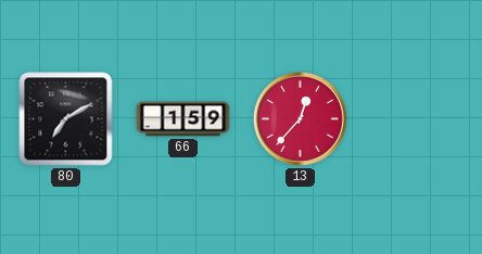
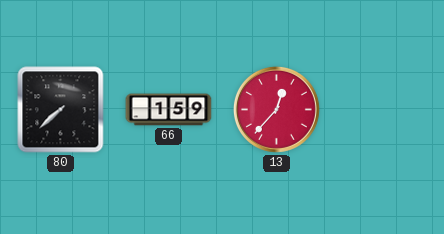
80: 7:10 -> 7:38
